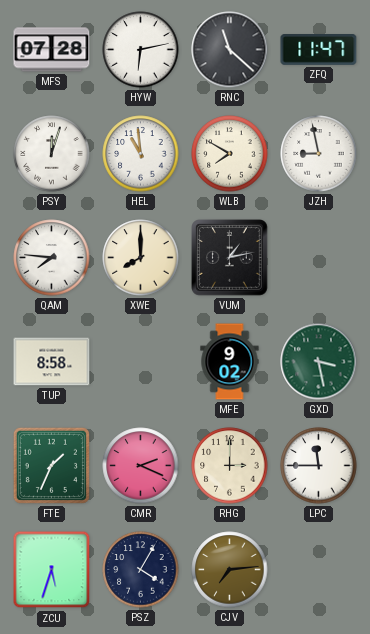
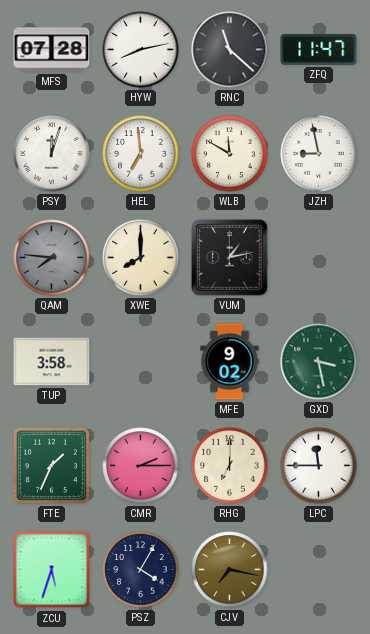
HYW: 6:13 -> 8:13
HEL: 10:59 -> 6:59
WLB: 7:50 -> 11:50
QAM dial: white -> grey
TUP: 8:58 -> 3:58
CMR: 2:19 -> 2:15
RHG: 3:00 -> 7:00
CJV: 7:14 -> 7:17
